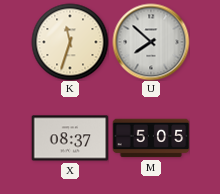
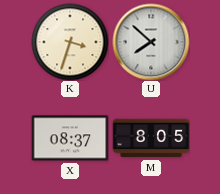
K: 11:33 -> 3:33
M: 5:05 -> 8:05
